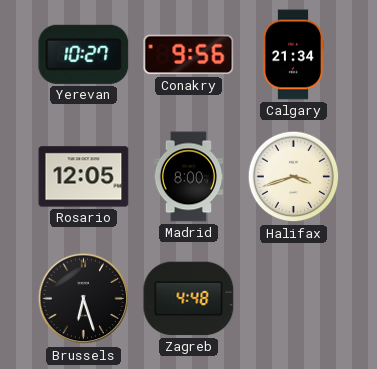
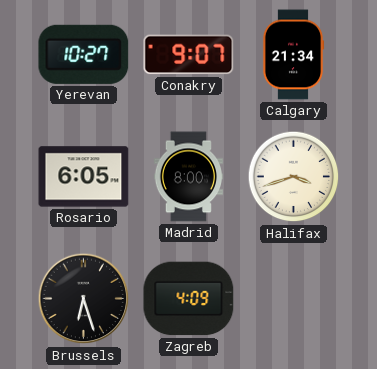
Conakry: 9:56 -> 9:07
Rosario: 12:05 -> 6:05
Zagreb: 4:48 -> 4:09
